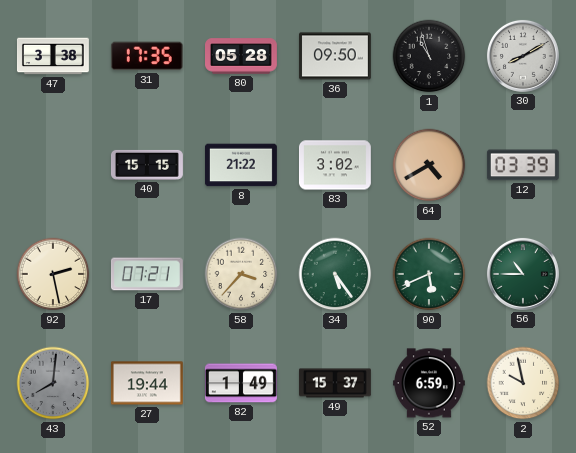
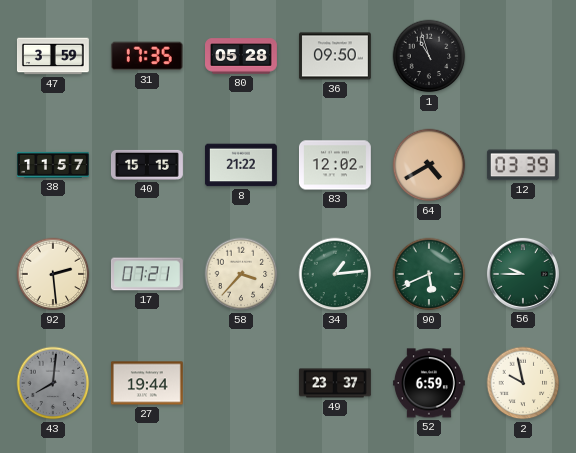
47: 3:38 -> 3:59
30: 8:10 -> none
38: none -> 11:57
83: 3:02 -> 12:02
92: 2:28 -> 2:29
34: 5:24 -> 1:14
56: 10:45 -> 9:45
82: 1:49 -> none
49: 15:37 -> 23:37
